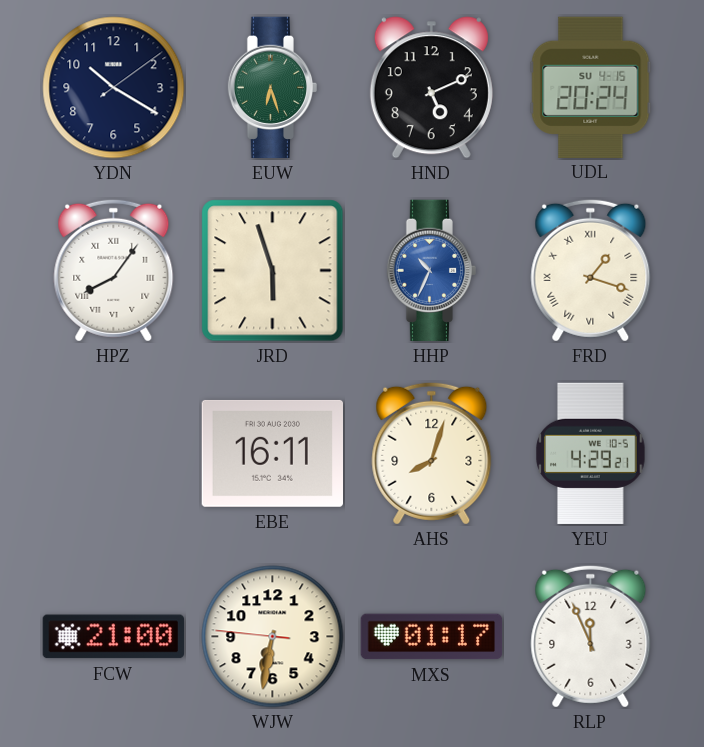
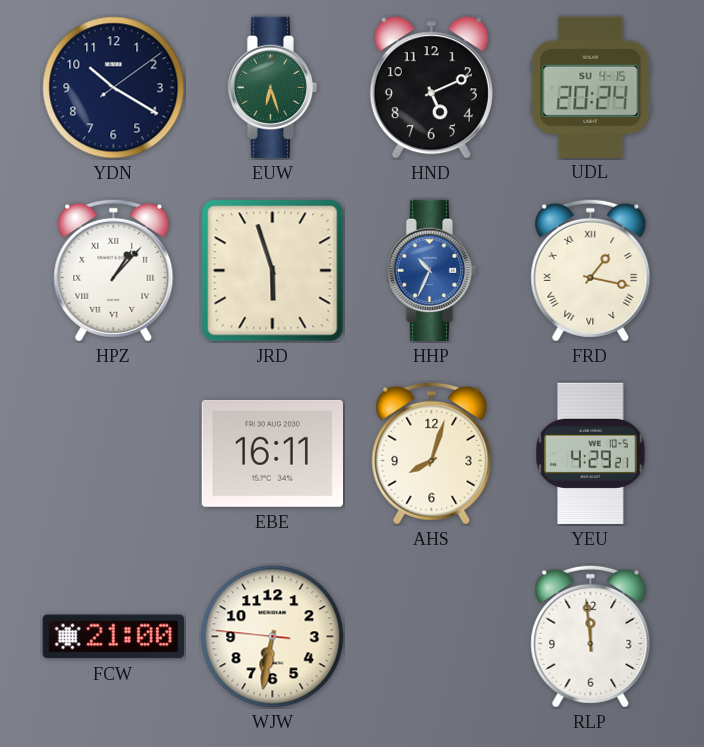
HPZ: 8:06 -> 1:07
FRD: 1:18 -> 1:17
MXS: 01:17 -> none
RLP: 11:56 -> 11:59
